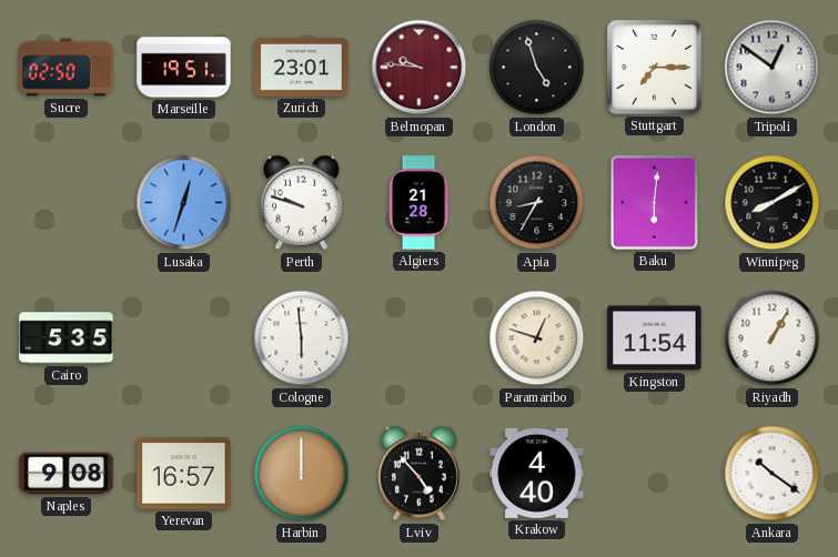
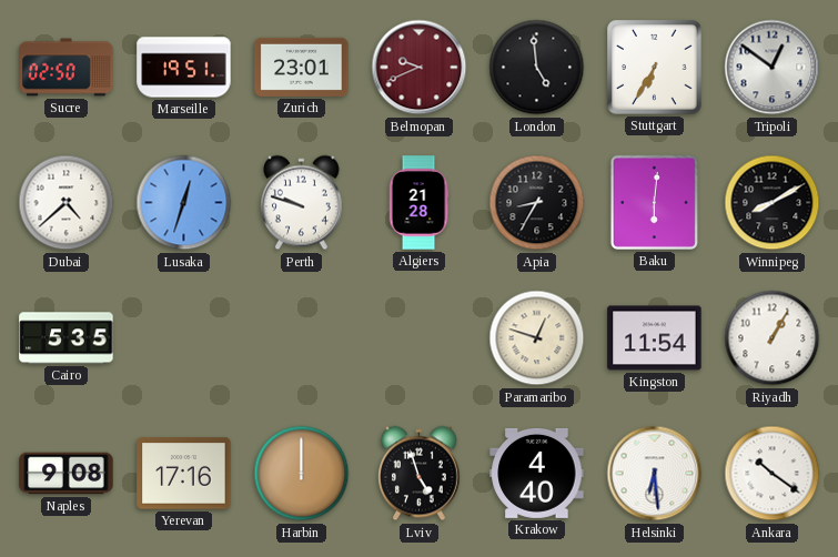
Belmopan: 9:46 -> 9:41
London: 4:57 -> 4:59
Stuttgart: 7:15 -> 6:35
Dubai: none -> 4:38
Cologne: 5:59 -> none
Yerevan: 16:57 -> 17:16
Lviv: 4:53 -> 4:57
Helsinki: none -> 6:29
